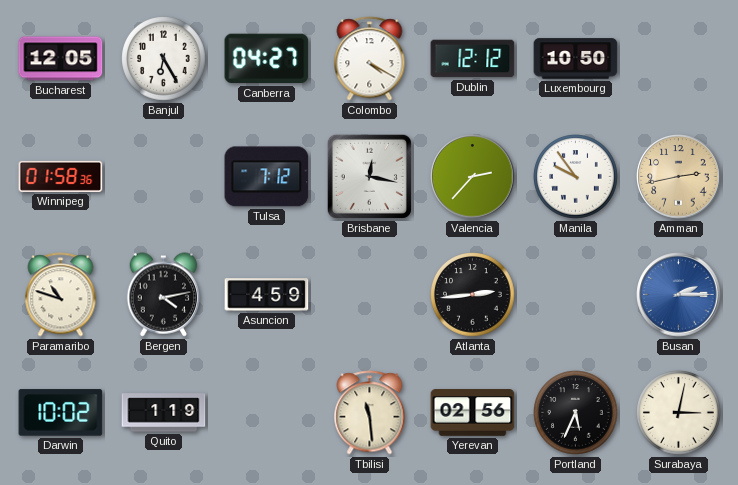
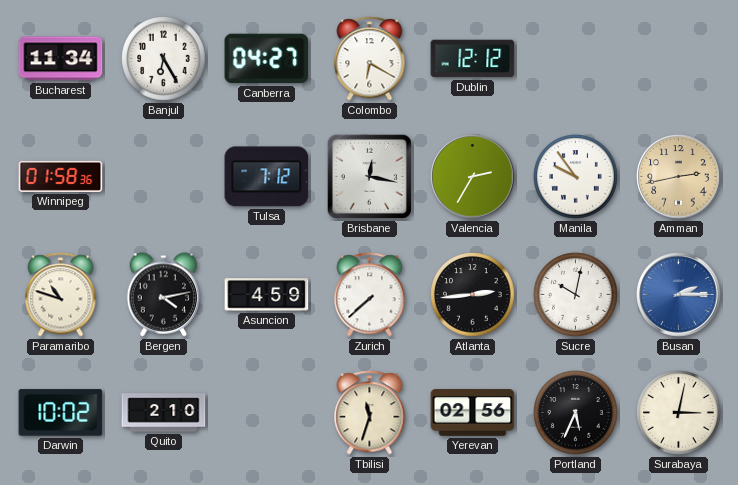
Bucharest: 12:05 -> 11:34
Colombo: 4:20 -> 6:20
Luxembourg: 10:50 -> none
Valencia: 2:37 -> 2:35
Zurich: none -> 7:38
Sucre: none -> 10:02
Quito: 1:19 -> 2:10
Tbilisi: 11:29 -> 11:33
